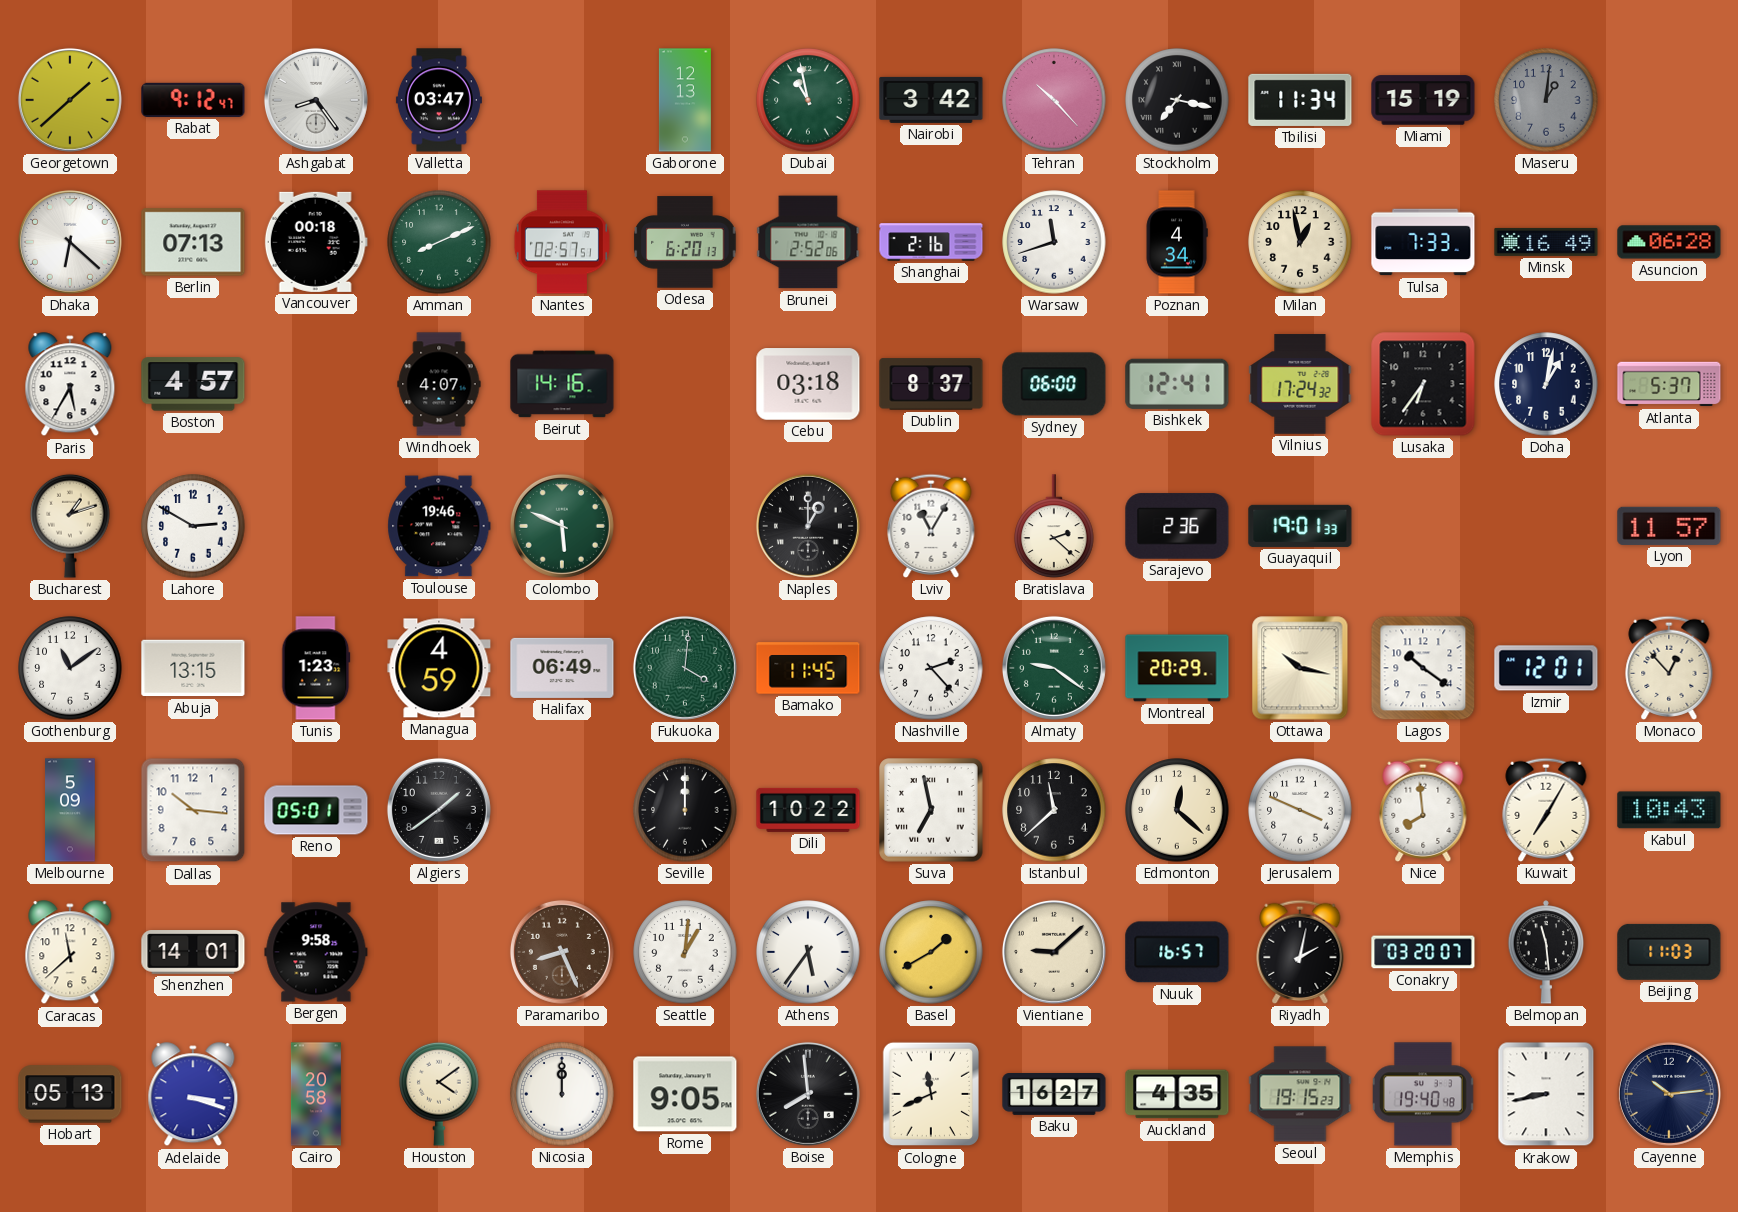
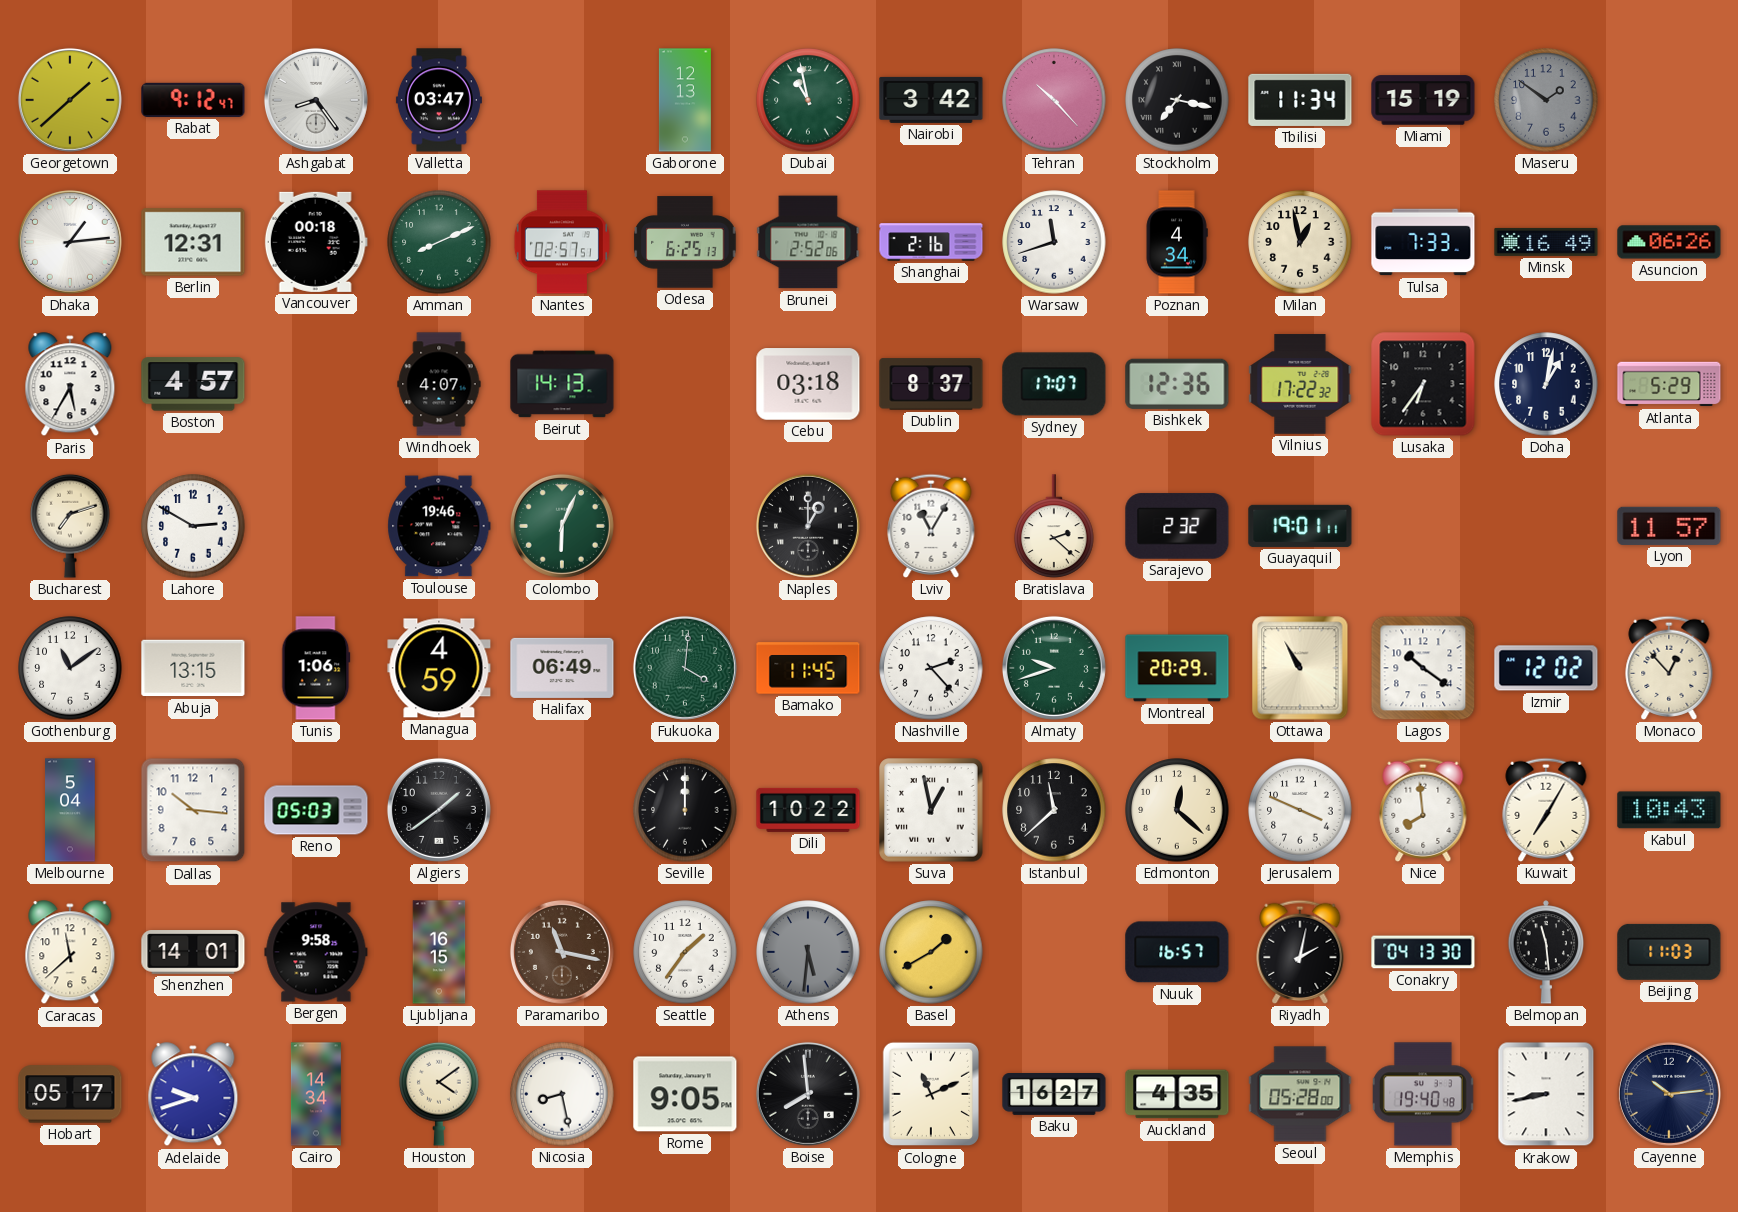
Maseru: 1:01 -> 1:51
Dhaka: 6:22 -> 1:14
Berlin: 07:13 -> 12:31
Odesa: 6:20 -> 6:25
Asuncion: 06:28 -> 06:26
Beirut: 14:16 -> 14:13
Sydney: 06:00 -> 17:07
Bishkek: 12:41 -> 12:36
Vilnius: 17:24 -> 17:22
Atlanta: 5:37 -> 5:29
Bucharest: 1:12 -> 7:12
Colombo: 5:49 -> 6:04
Sarajevo: 2:36 -> 2:32
Guayaquil: 19:01:33 -> 19:01:11
Tunis: 1:23 -> 1:06
Almaty: 9:21 -> 9:42
Ottawa: 10:17 -> 10:55
Izmir: 12:01 -> 12:02
Melbourne: 5:09 -> 5:04
Reno: 05:01 -> 05:03
Suva: 6:58 -> 12:58
Ljubljana: none -> 16:15
Paramaribo: 8:26 -> 11:17
Seattle: 1:01 -> 1:36
Athens: 5:36 -> 5:31
Athens dial: white -> grey
Vientiane: 9:08 -> none
Conakry: 03:20 -> 04:13
Hobart: 05:13 -> 05:17
Adelaide: 3:18 -> 9:42
Cairo: 20:58 -> 14:34
Nicosia: 12:00 -> 8:28
Cologne: 11:41 -> 11:11
Seoul: 19:15 -> 05:28
